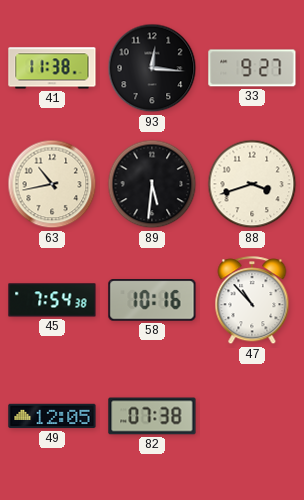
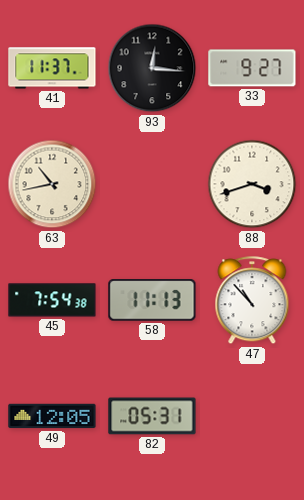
41: 11:38 -> 11:37
89: 5:31 -> none
58: 10:16 -> 11:13
82: 07:38 -> 05:31
